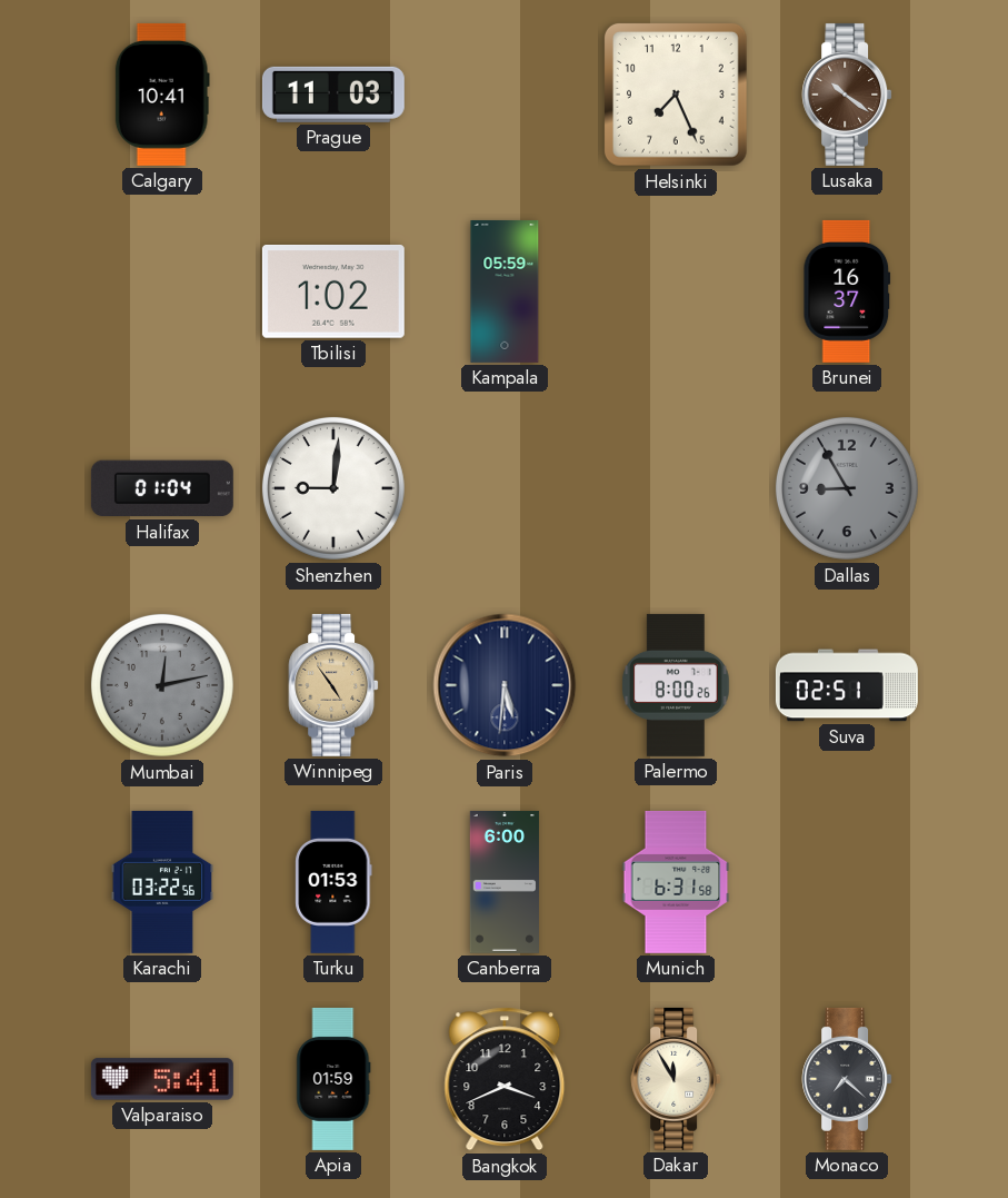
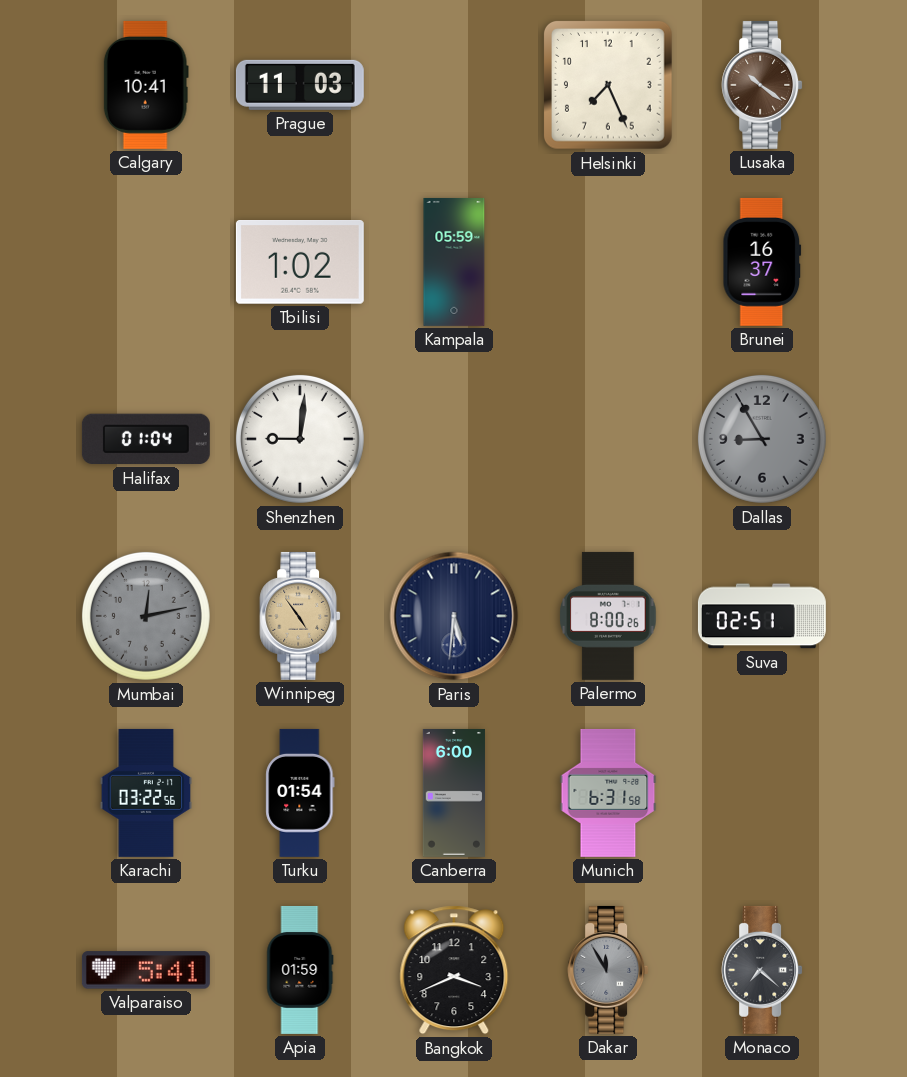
Turku: 01:53 -> 01:54
Dakar dial: cream -> grey
